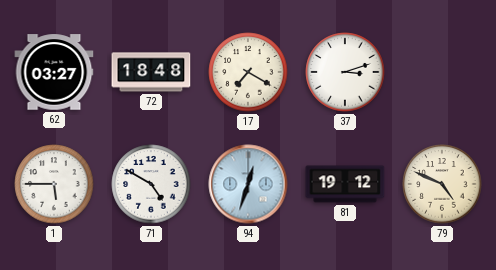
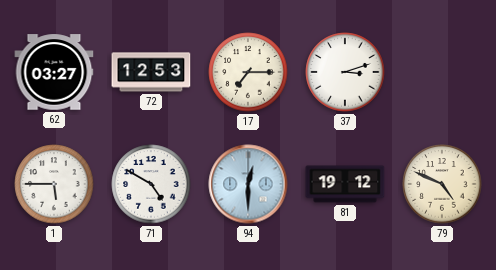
72: 18:48 -> 12:53
17: 7:20 -> 7:15
94: 12:33 -> 12:30
